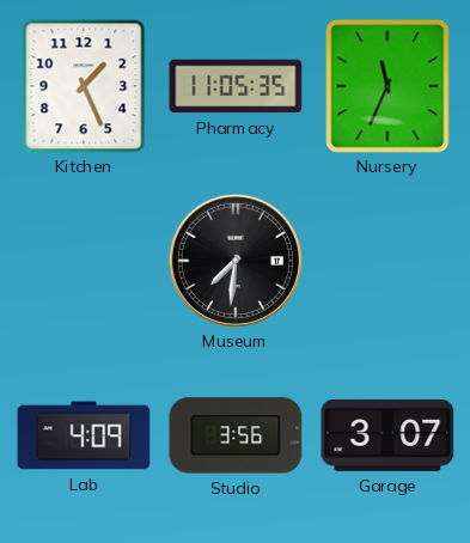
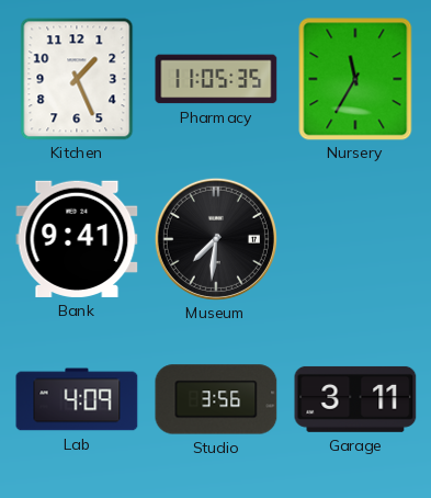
Nursery: 11:34 -> 11:35
Bank: none -> 9:41
Garage: 3:07 -> 3:11
